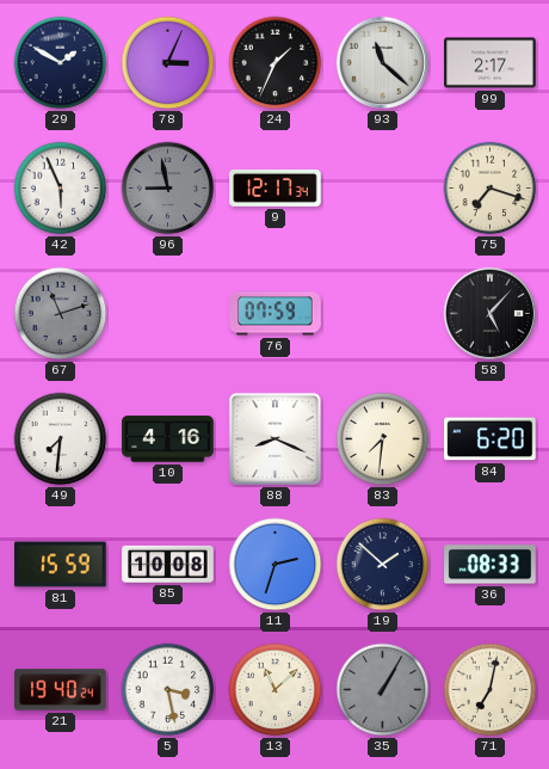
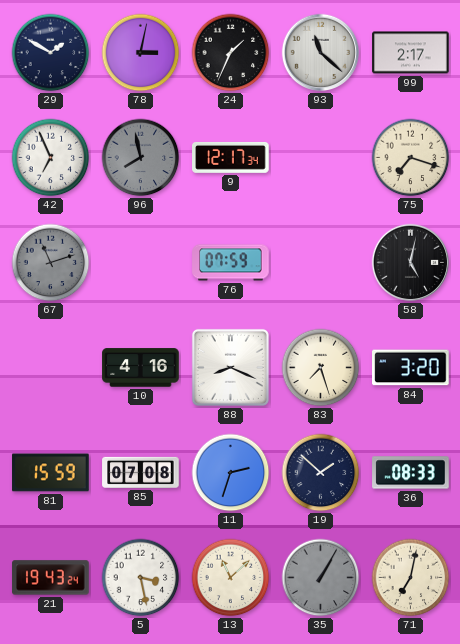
78: 3:04 -> 3:02
42: 5:56 -> 6:56
96: 8:58 -> 7:58
58: 5:07 -> 5:02
49: 7:31 -> none
83: 7:31 -> 7:27
84: 6:20 -> 3:20
85: 10:08 -> 07:08
21: 19:40 -> 19:43
